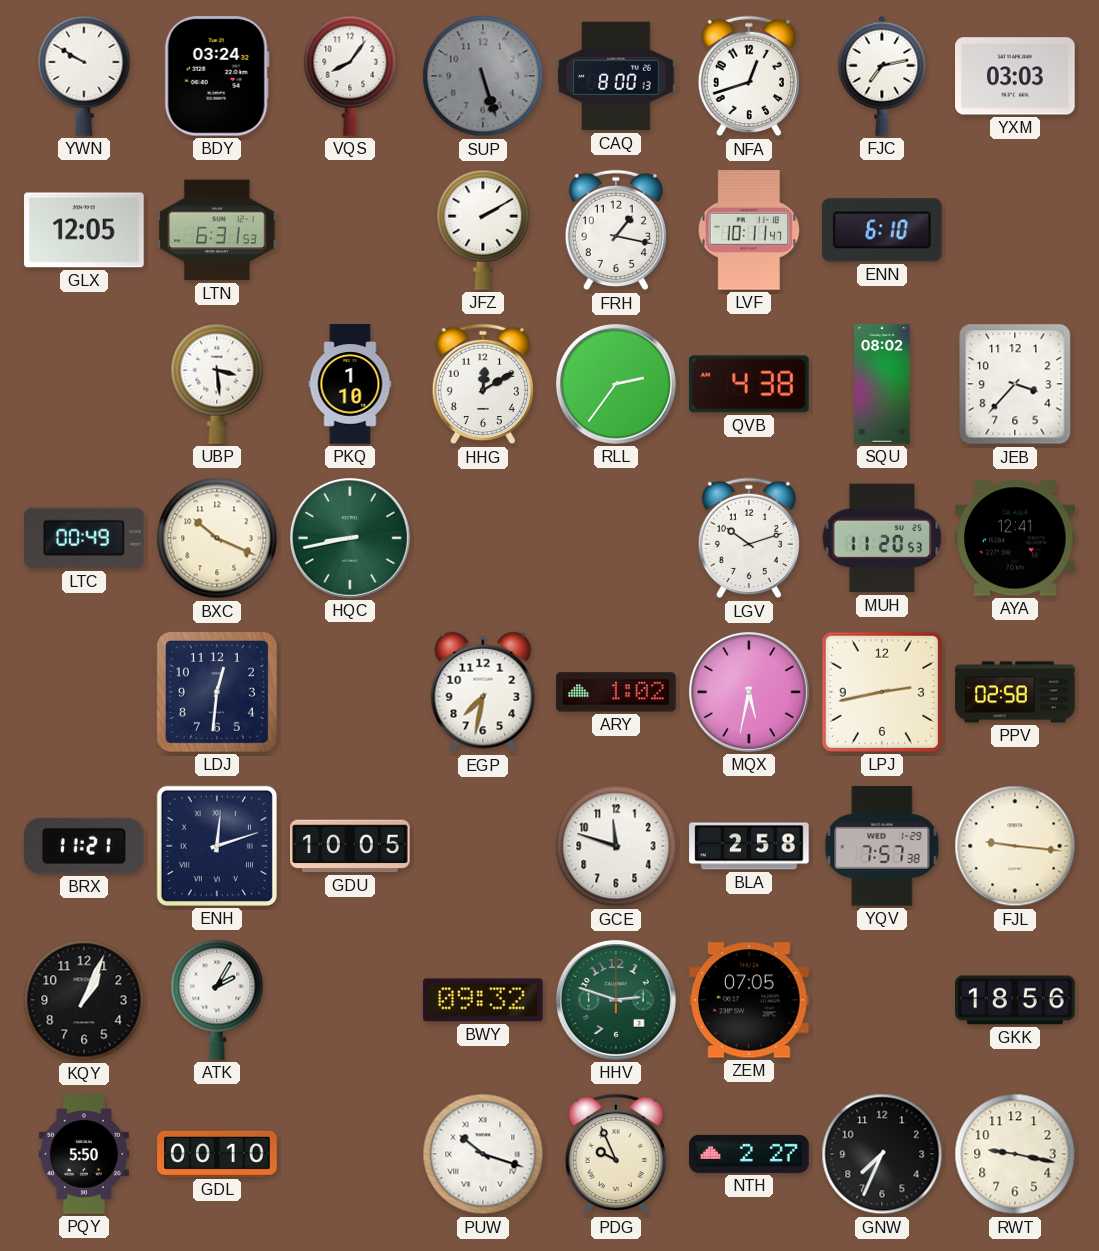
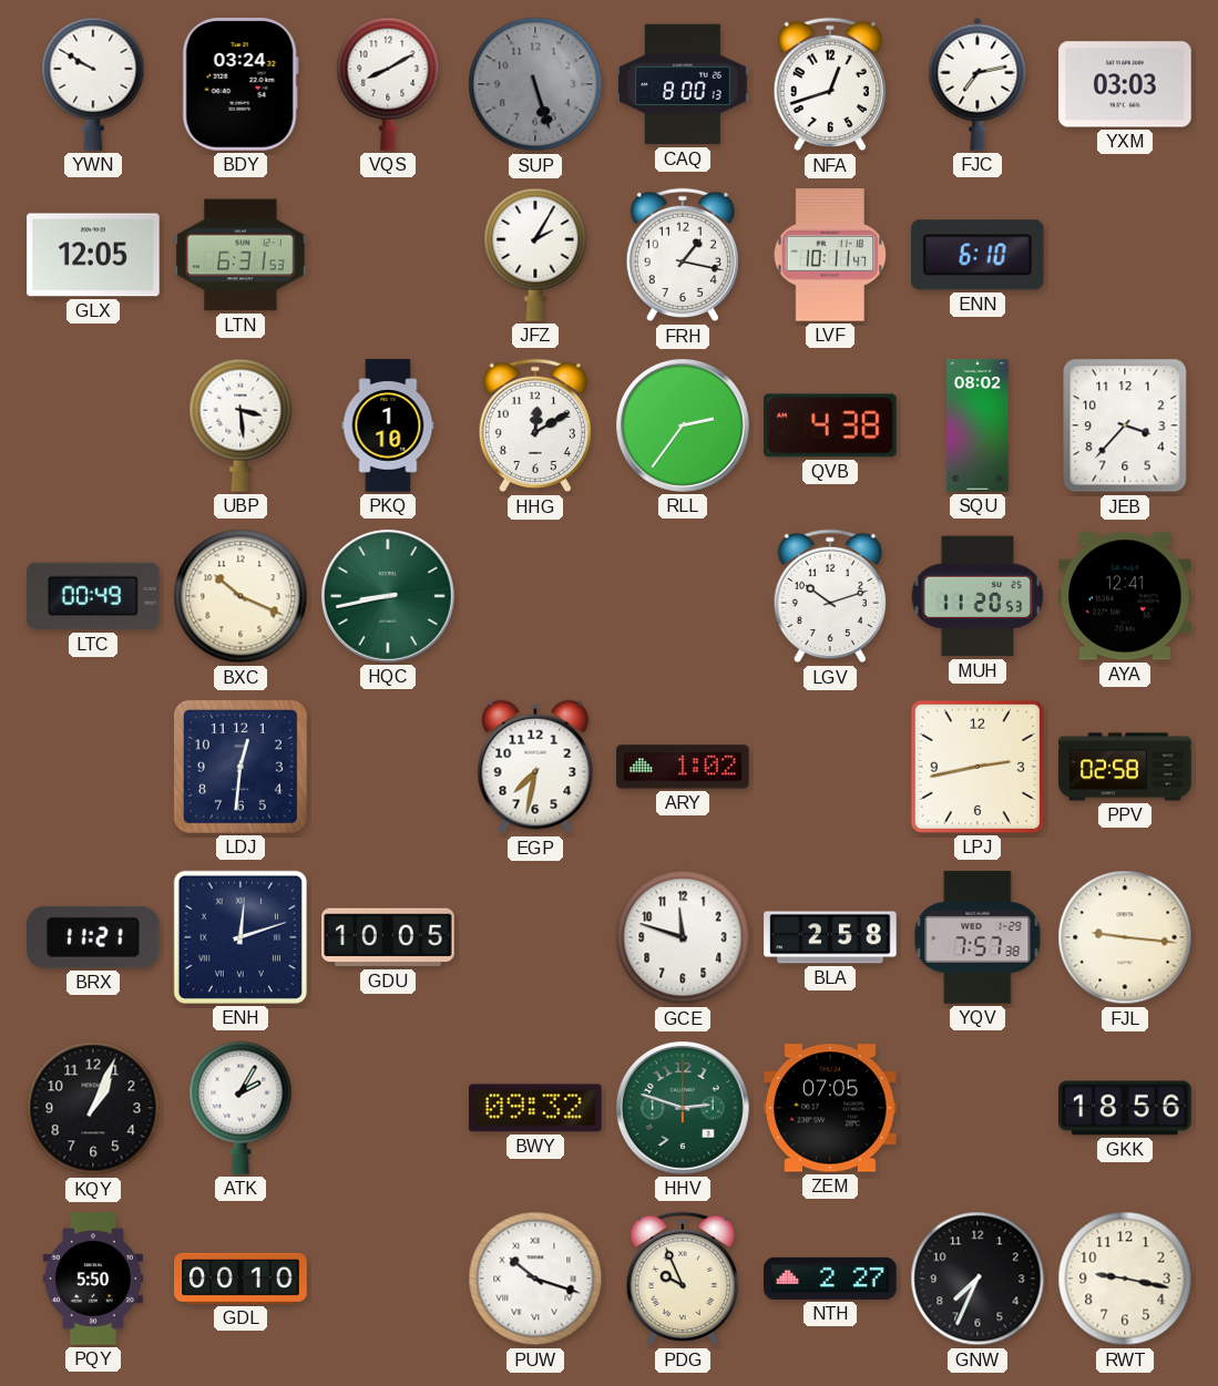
VQS: 8:06 -> 8:10
JFZ: 2:10 -> 2:05
MQX: 5:32 -> none
